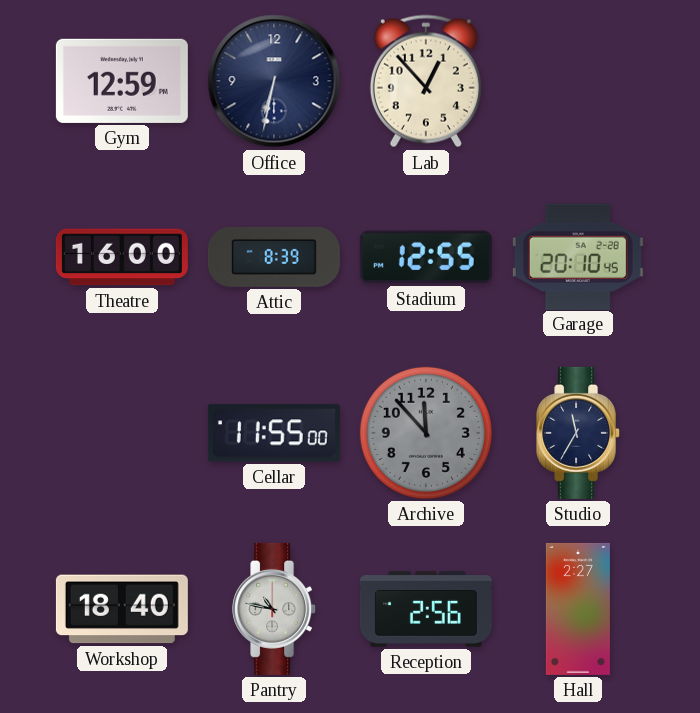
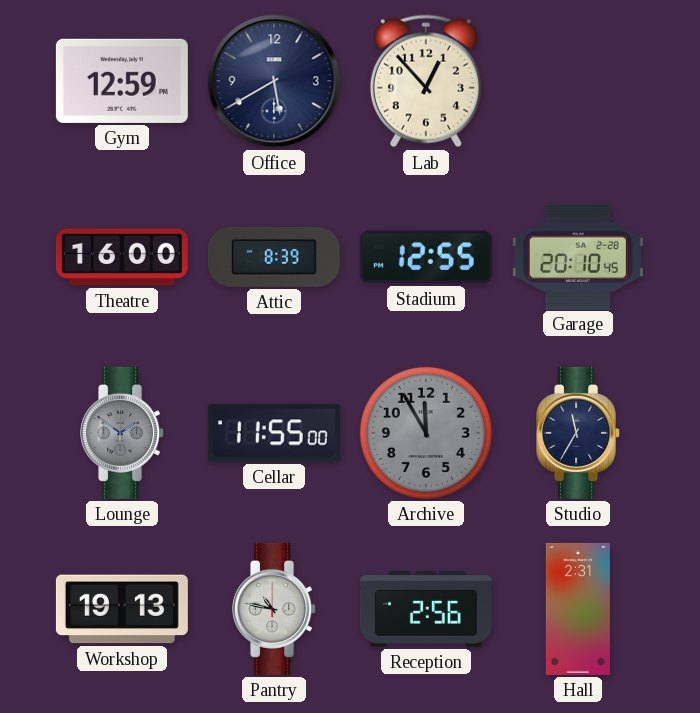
Office: 6:32 -> 5:40
Lounge: none -> 1:51
Archive: 11:53 -> 11:55
Workshop: 18:40 -> 19:13
Hall: 2:27 -> 2:31
